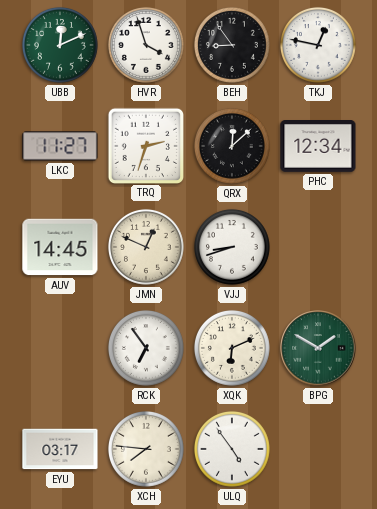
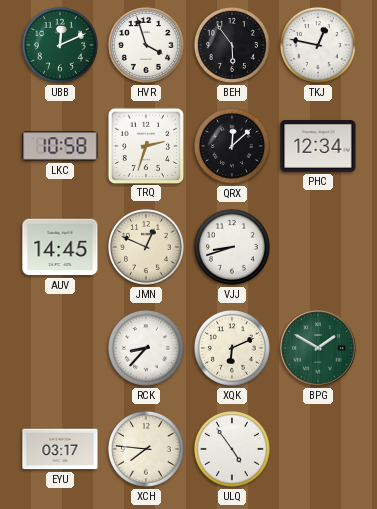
BEH: 8:54 -> 5:54
LKC: 11:27 -> 10:58
RCK: 6:54 -> 8:37
